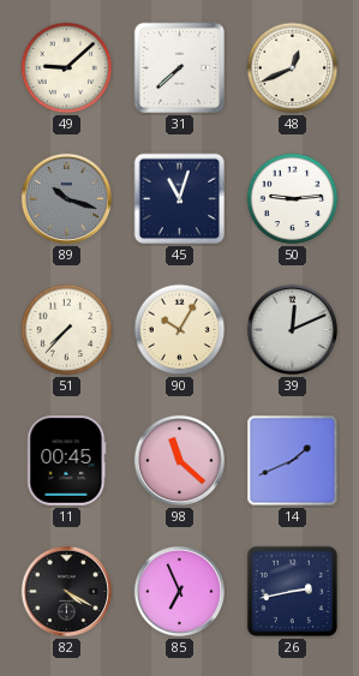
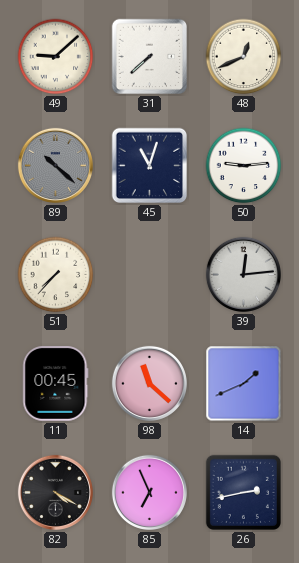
89: 10:18 -> 10:22
90: 10:05 -> none
39: 12:11 -> 12:14
